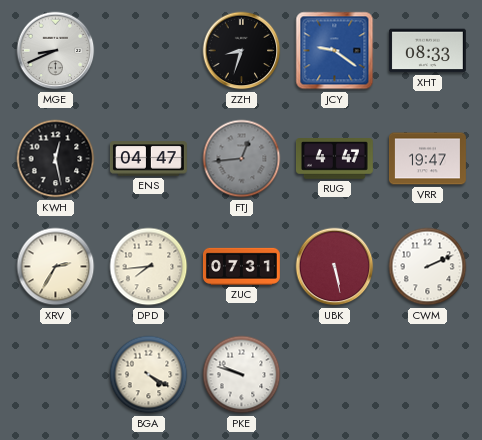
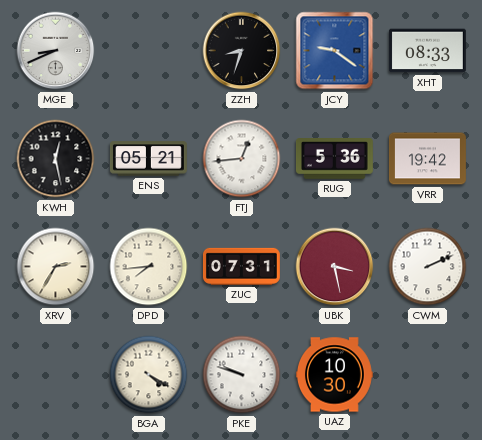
ENS: 04:47 -> 05:21
FTJ dial: grey -> white
RUG: 4:47 -> 5:36
VRR: 19:47 -> 19:42
UBK: 5:28 -> 3:28
UAZ: none -> 10:30
